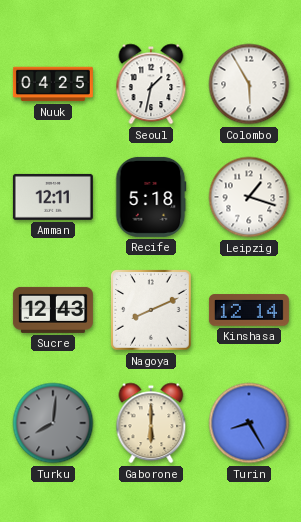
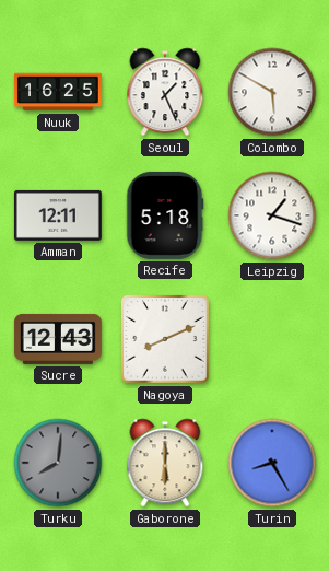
Nuuk: 04:25 -> 16:25
Seoul: 1:32 -> 1:26
Colombo: 5:55 -> 5:50
Kinshasa: 12:14 -> none
